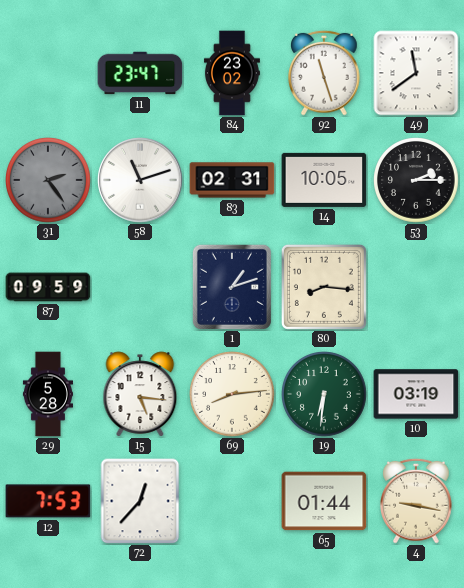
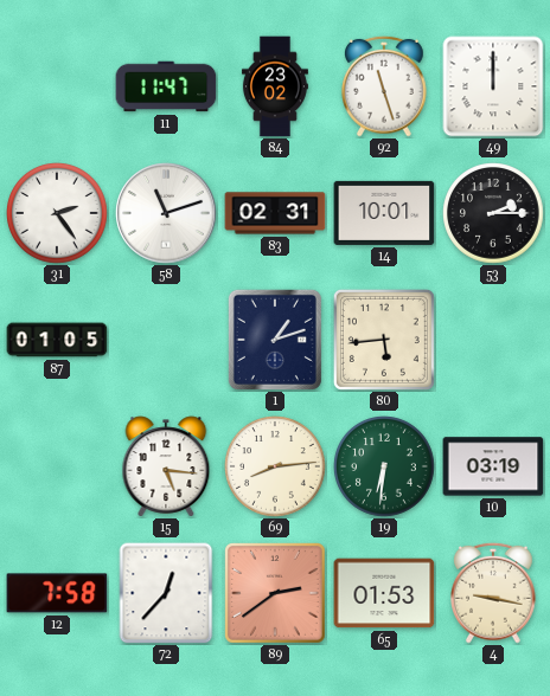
11: 23:47 -> 11:47
49: 11:39 -> 12:00
31 dial: grey -> white
14: 10:05 -> 10:01
87: 09:59 -> 01:05
80: 8:16 -> 5:44
29: 5:28 -> none
12: 7:53 -> 7:58
89: none -> 2:39
65: 01:44 -> 01:53
